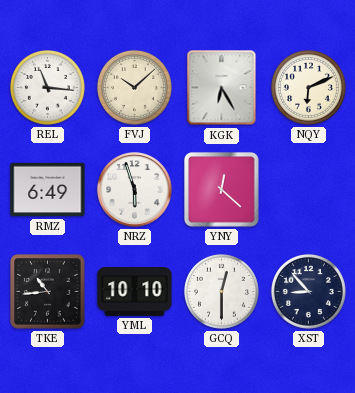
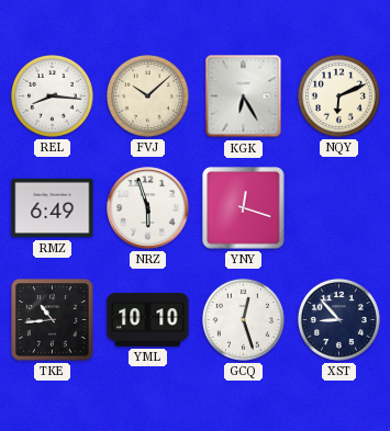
REL: 11:16 -> 8:16
YNY: 12:22 -> 12:18
GCQ: 12:30 -> 12:27
